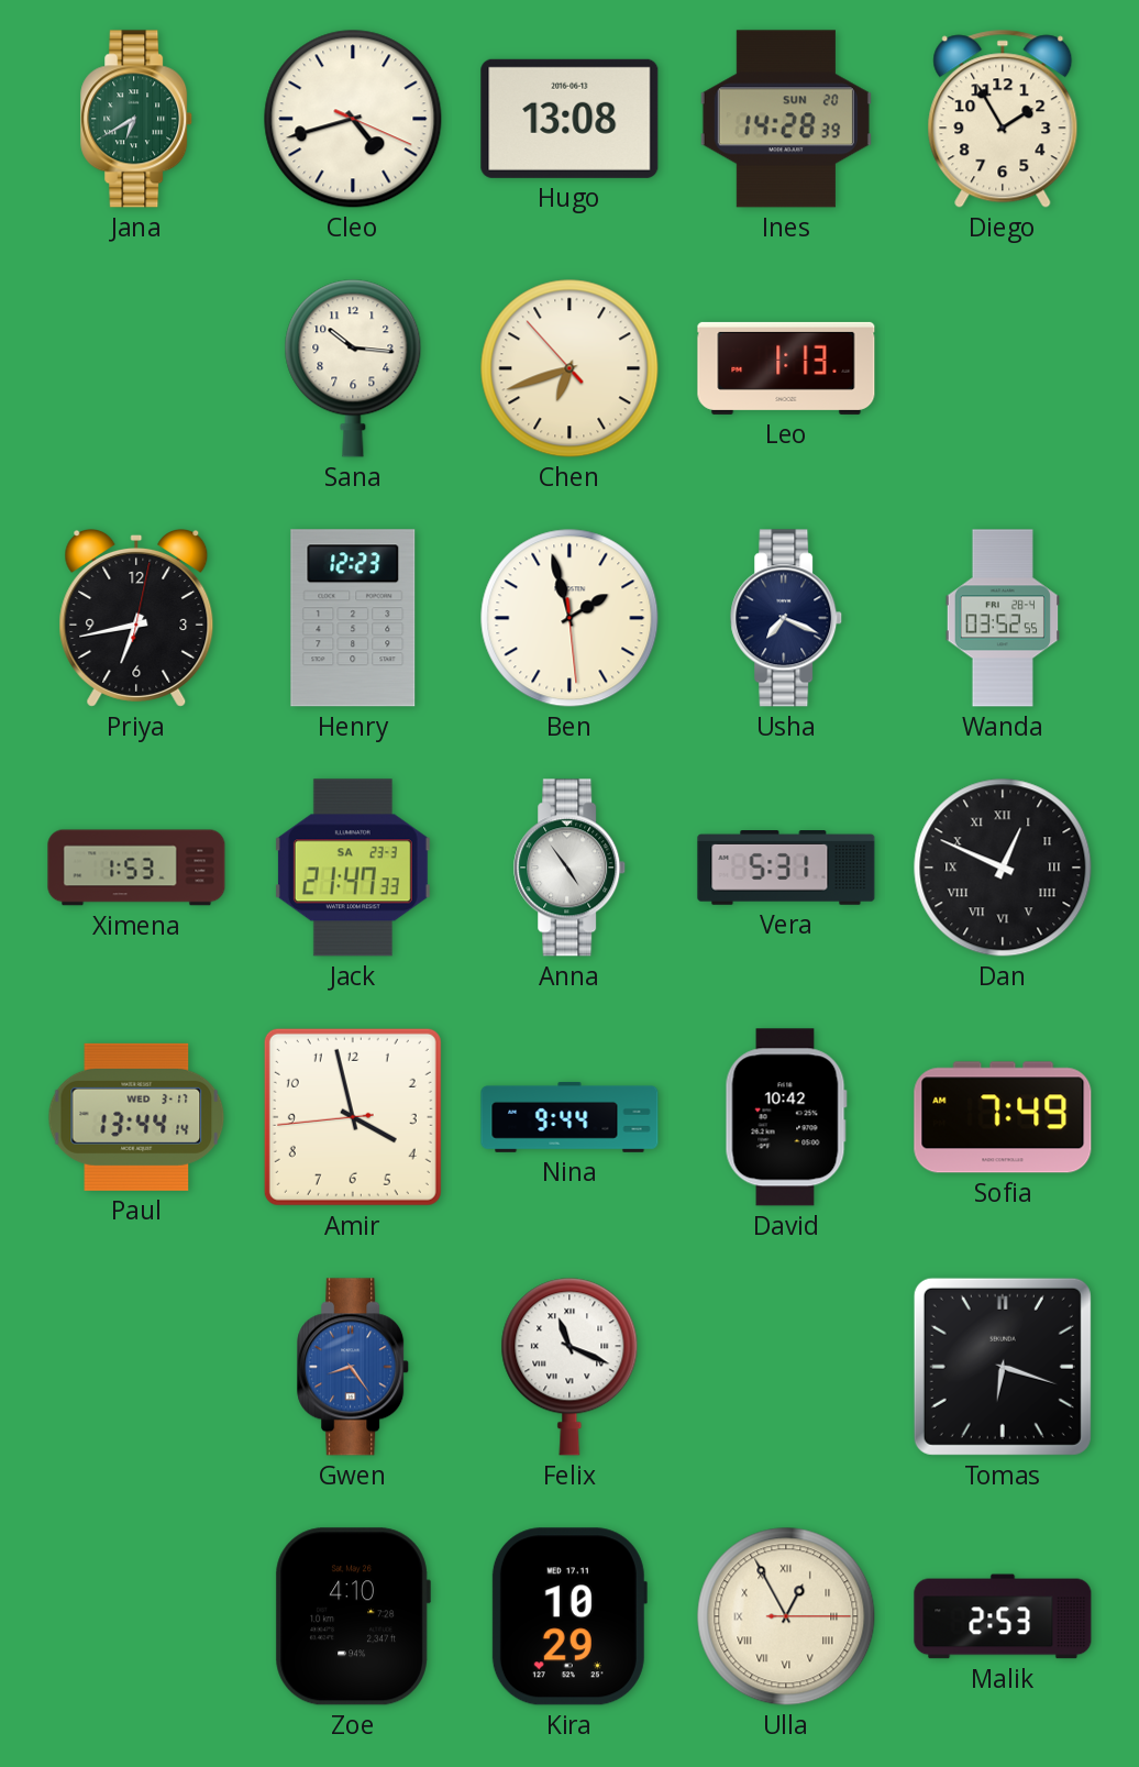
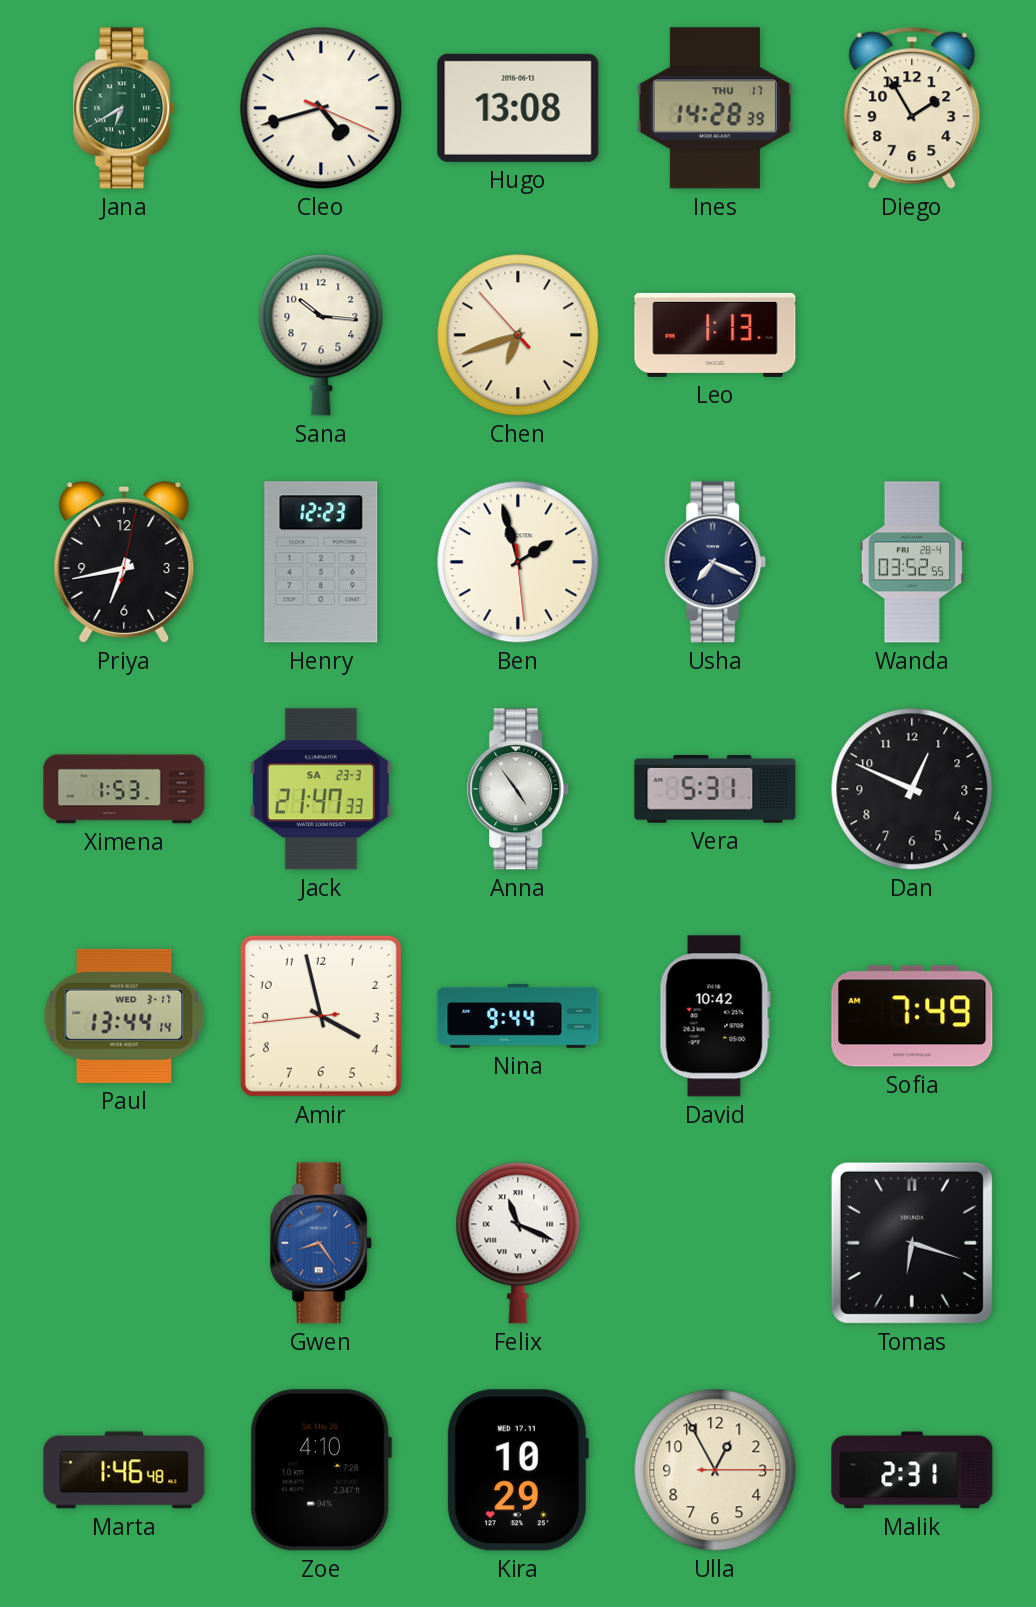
Ines date: SUN 20 -> THU 17
Dan numerals: Roman -> Arabic
Marta: none -> 1:46
Ulla numerals: Roman -> Arabic
Malik: 2:53 -> 2:31
